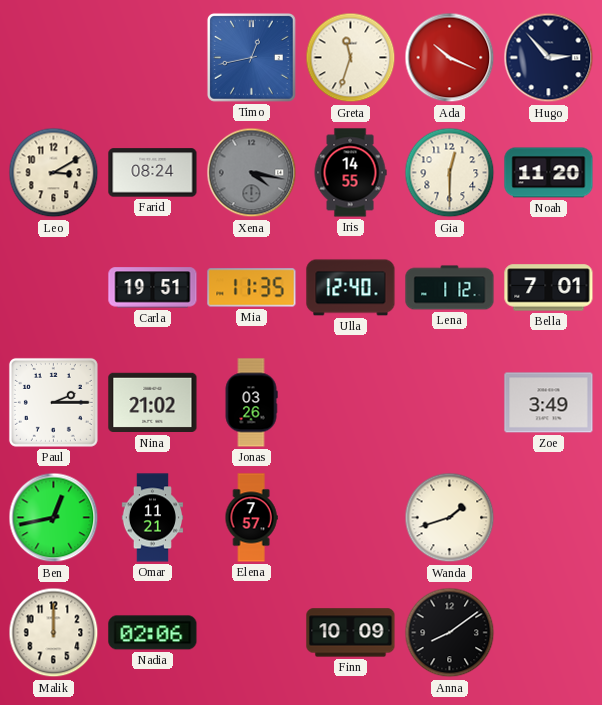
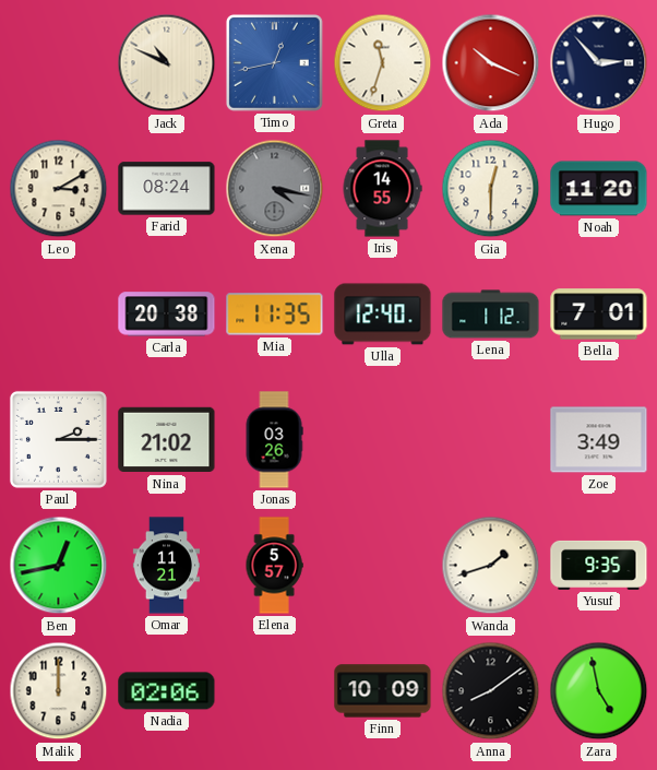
Jack: none -> 10:49
Carla: 19:51 -> 20:38
Elena: 7:57 -> 5:57
Yusuf: none -> 9:35
Zara: none -> 4:58
